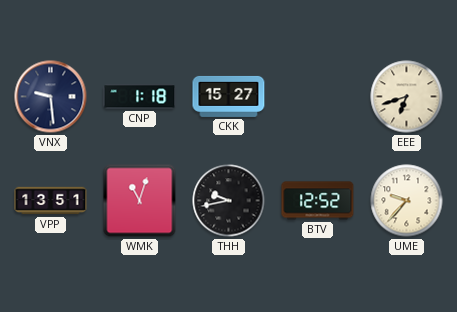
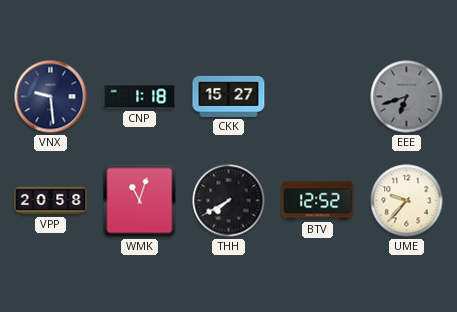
EEE dial: cream -> grey
VPP: 13:51 -> 20:58
THH: 9:43 -> 7:40
